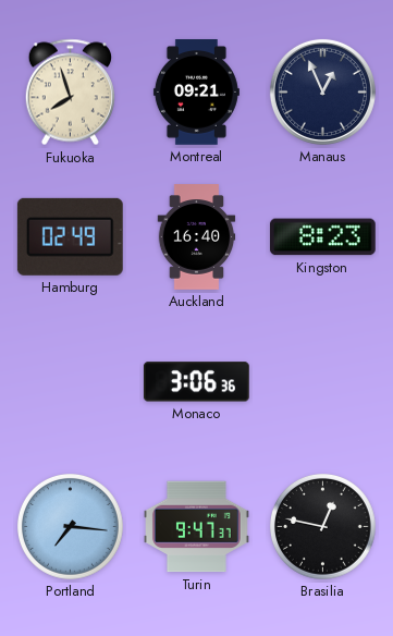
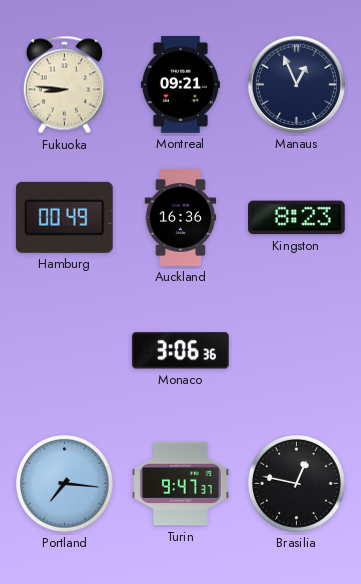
Fukuoka: 7:57 -> 8:46
Hamburg: 02:49 -> 00:49
Auckland: 16:40 -> 16:36
